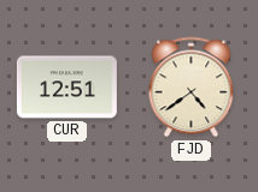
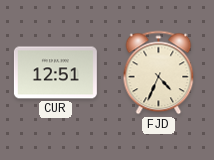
FJD: 4:39 -> 4:34
